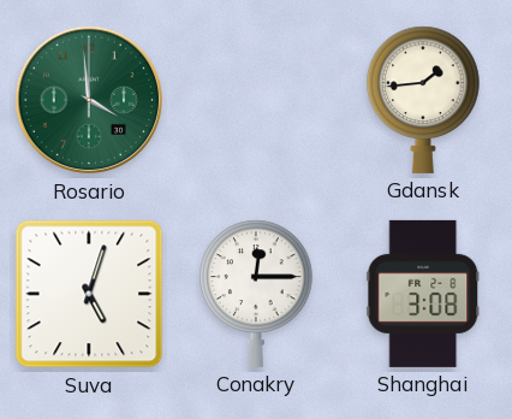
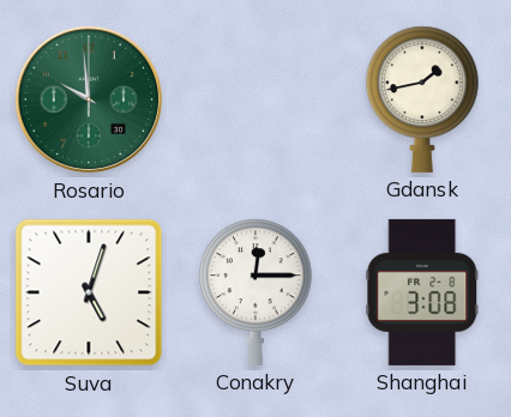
Rosario: 3:59 -> 9:59
Gdansk: 1:44 -> 1:43
